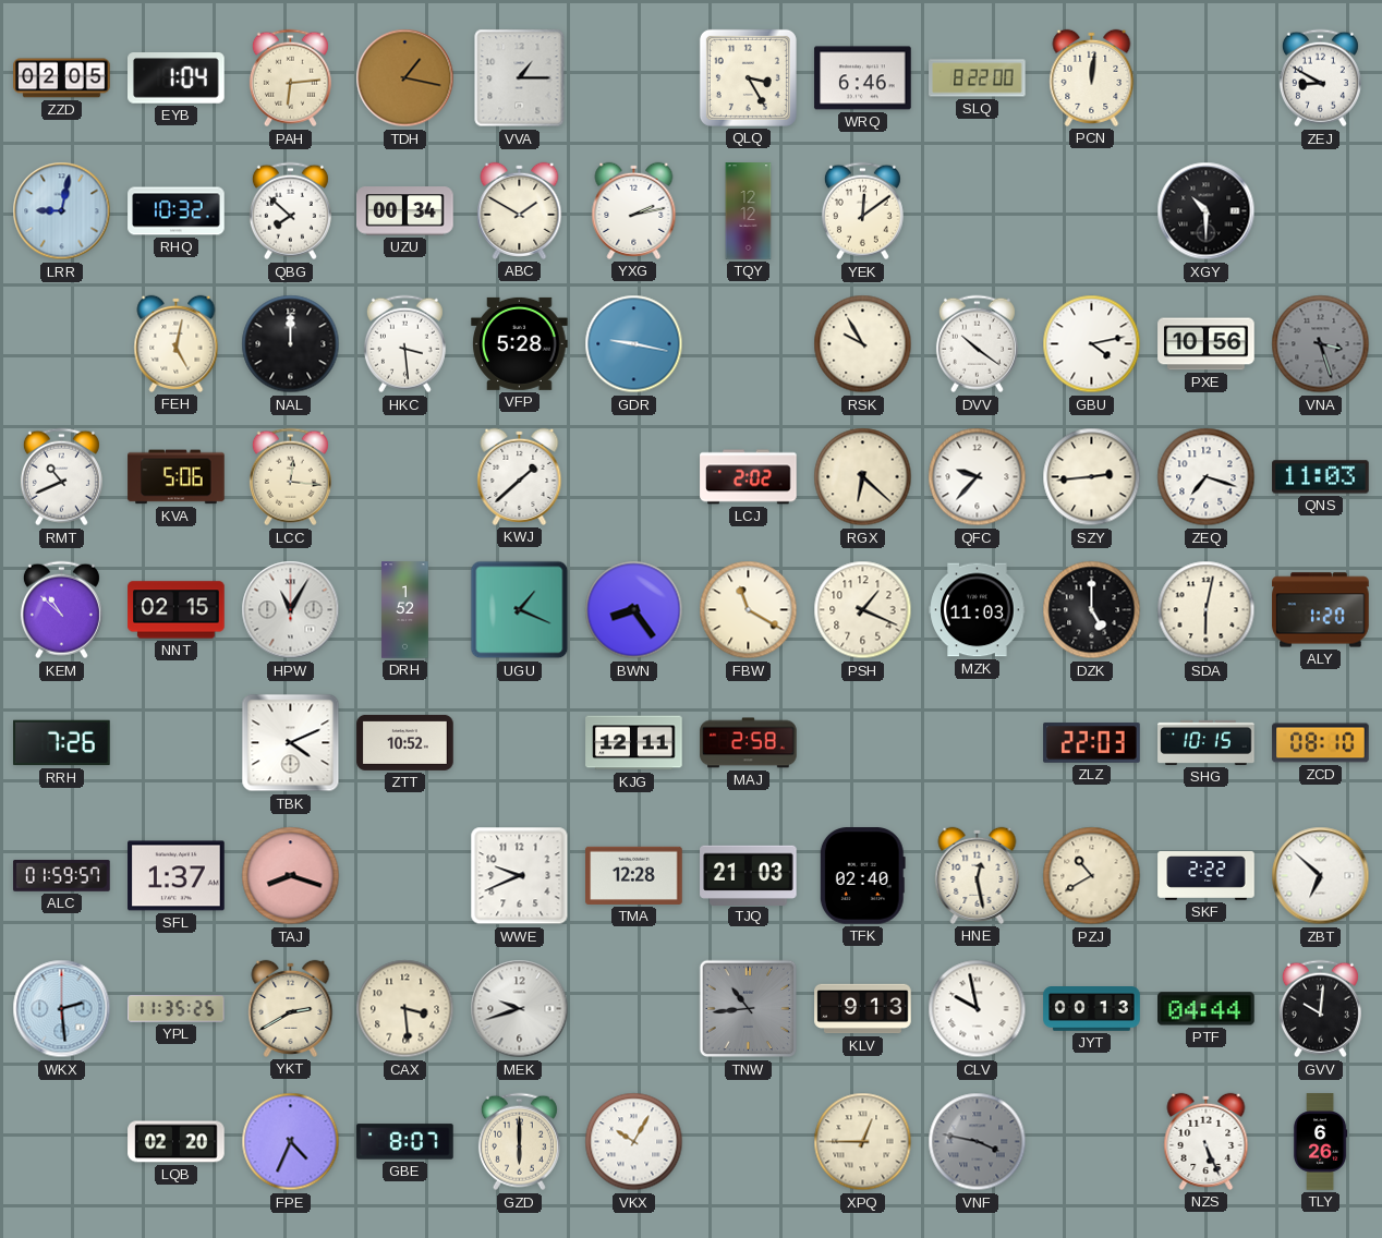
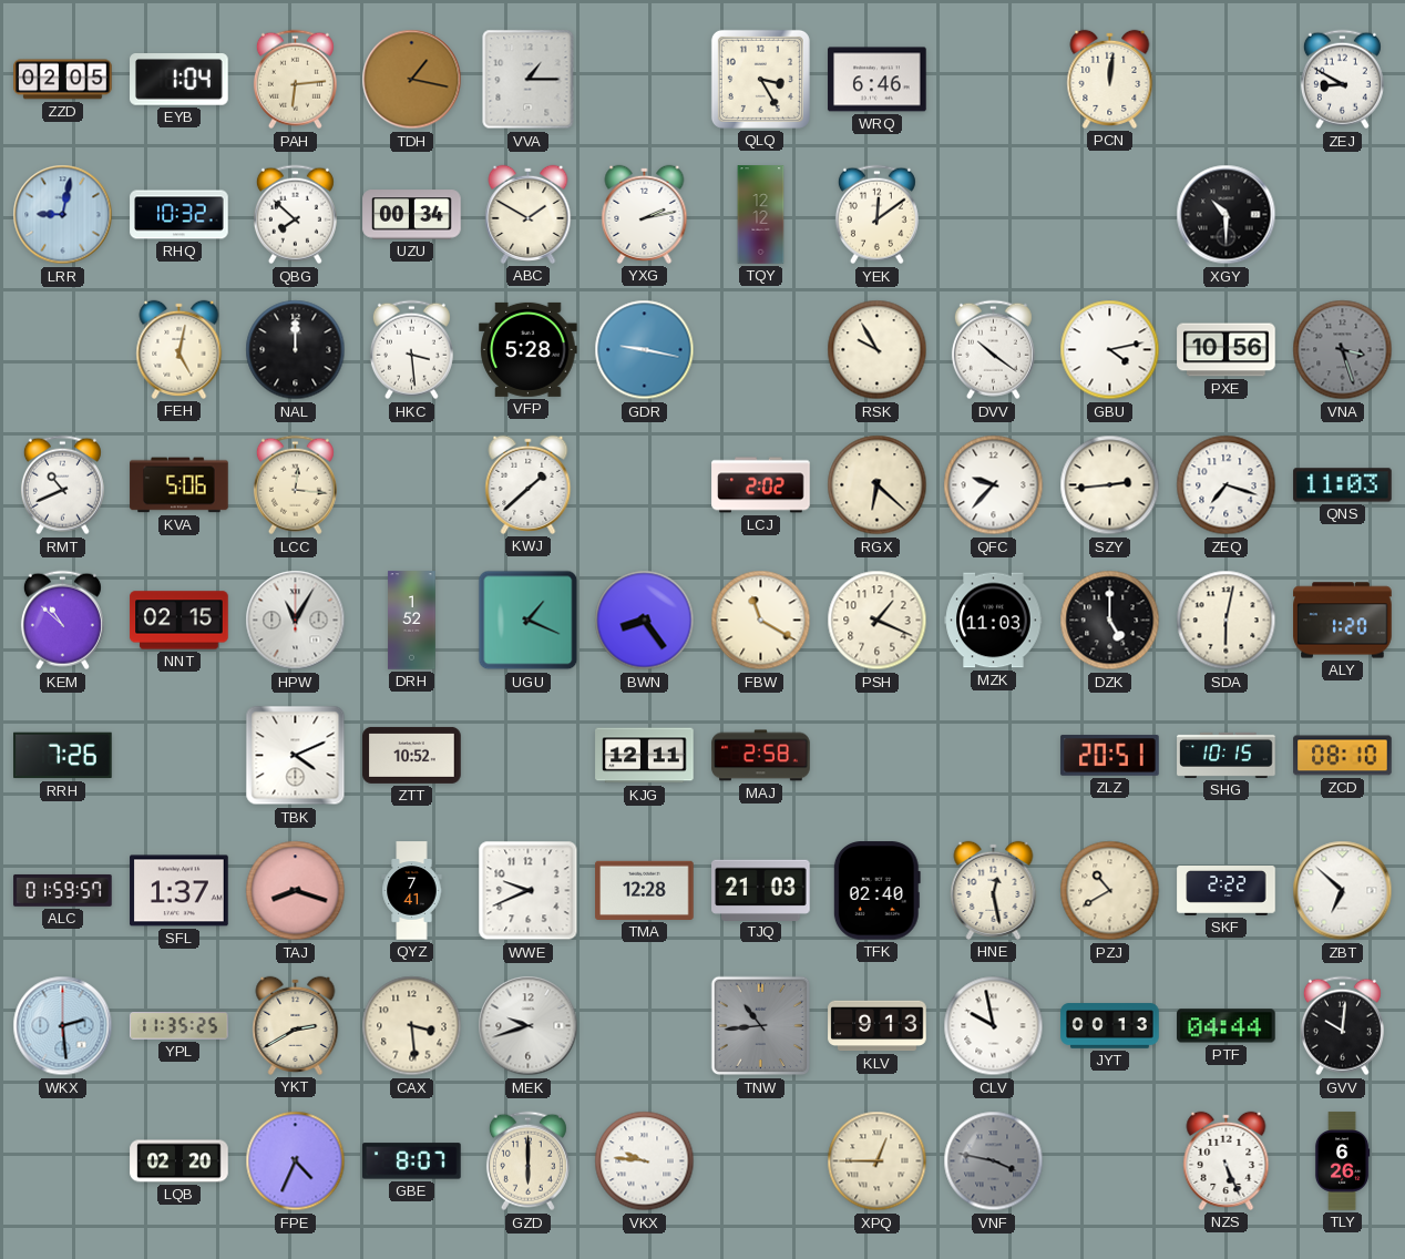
SLQ: 8:22 -> none
ZLZ: 22:03 -> 20:51
QYZ: none -> 7:41
VKX: 10:05 -> 9:46
